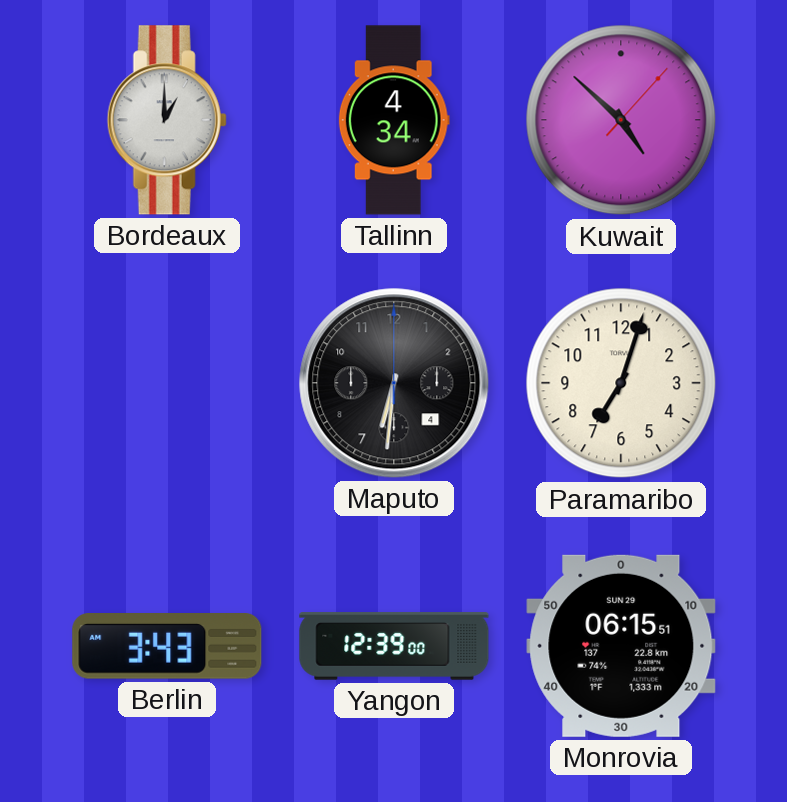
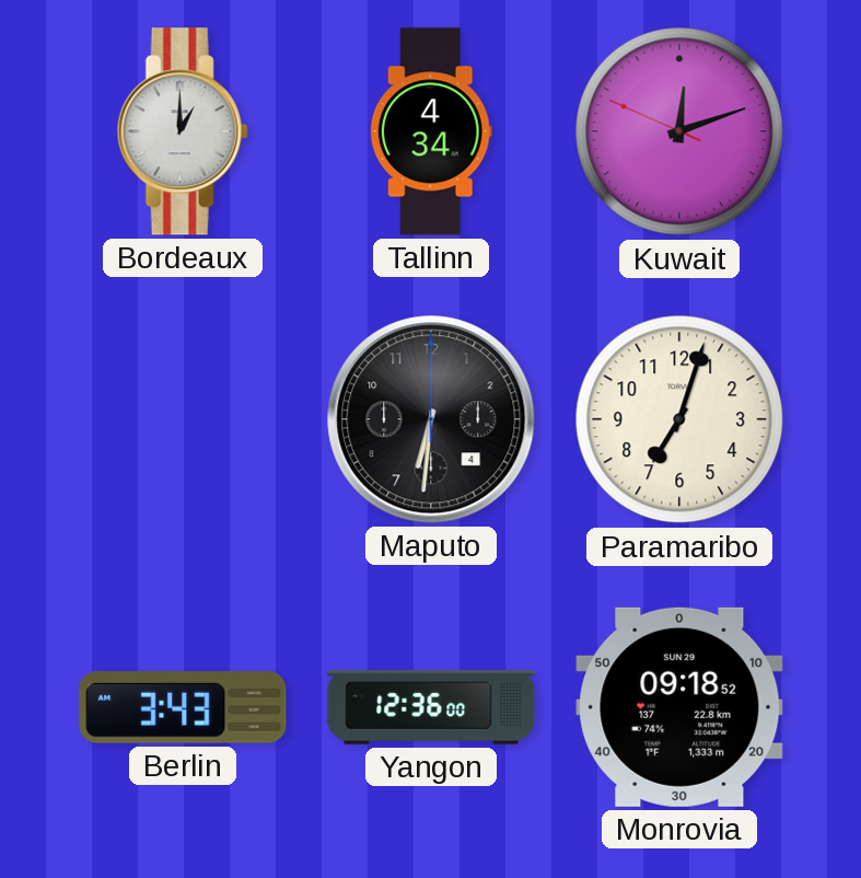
Kuwait: 4:52 -> 12:11
Yangon: 12:39 -> 12:36
Monrovia: 06:15 -> 09:18
